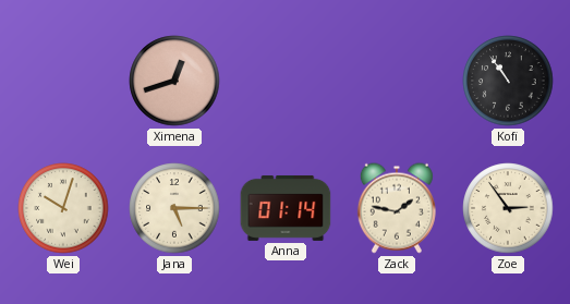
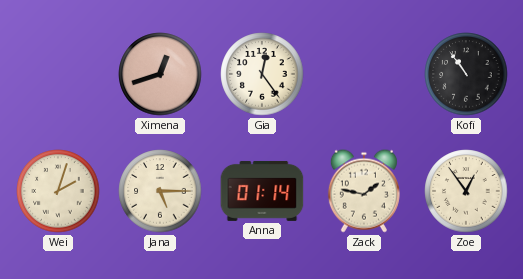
Gia: none -> 12:24
Wei: 10:03 -> 2:03
Zoe: 2:54 -> 12:54
